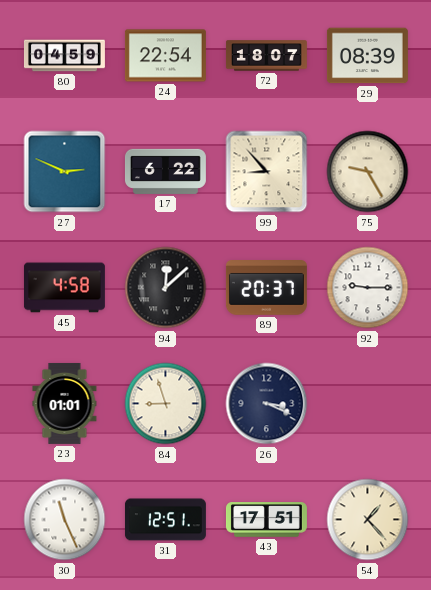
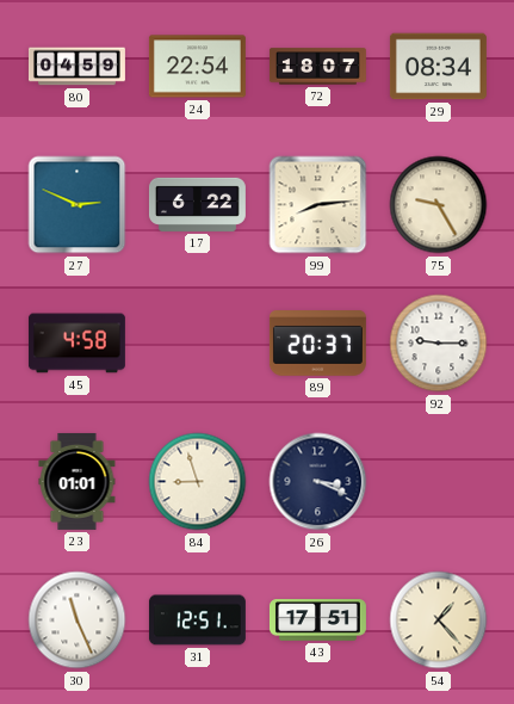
29: 08:39 -> 08:34
99: 8:53 -> 8:14
94: 12:08 -> none
